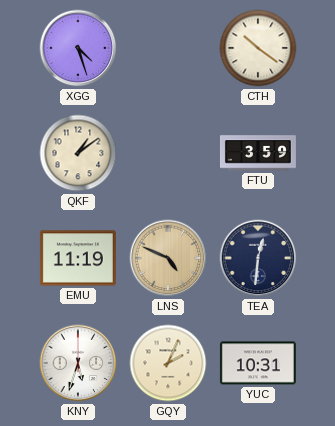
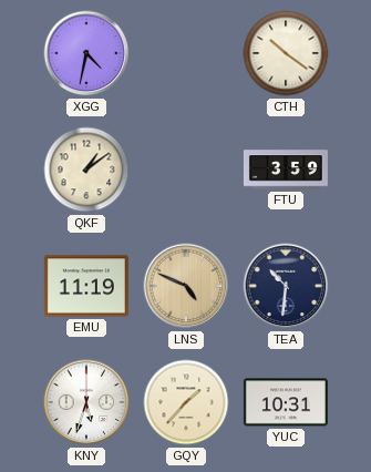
XGG: 4:27 -> 4:32
TEA: 12:31 -> 10:31
GQY: 2:04 -> 1:37
